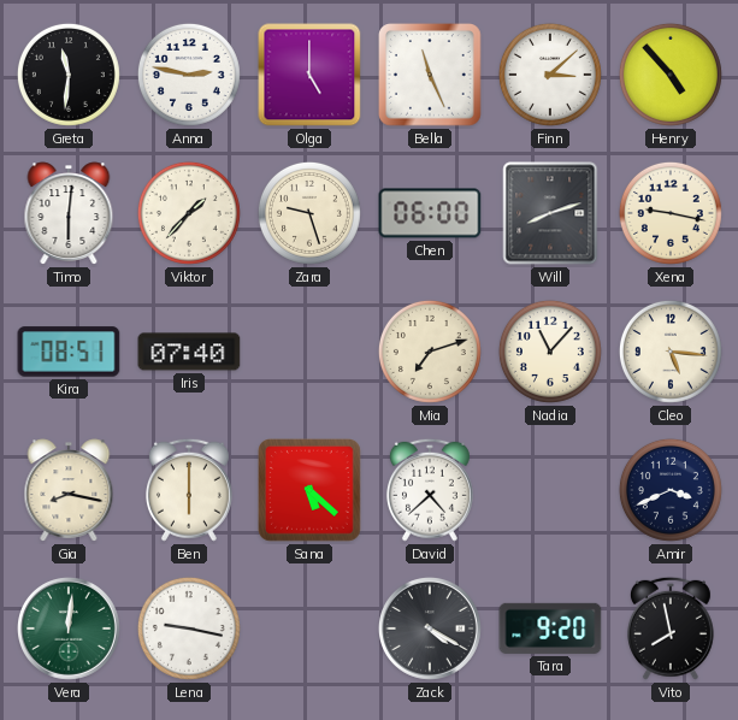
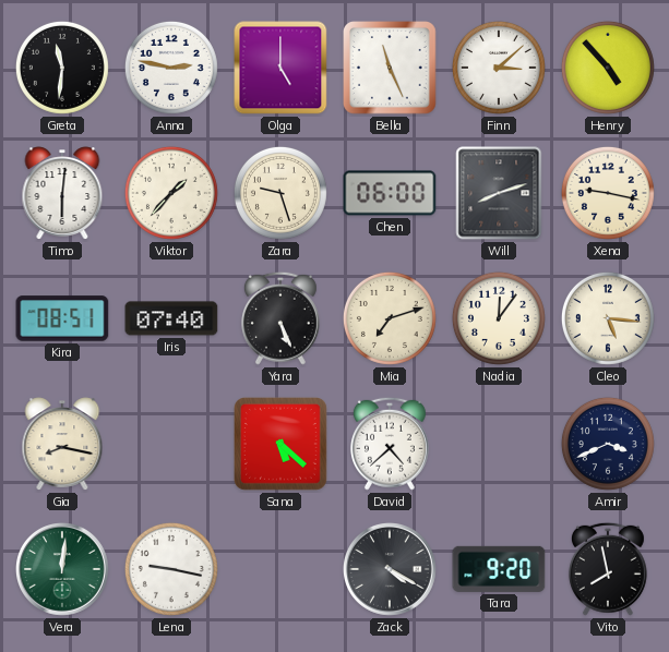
Yara: none -> 5:26
Nadia: 11:07 -> 12:06
Ben: 6:00 -> none
